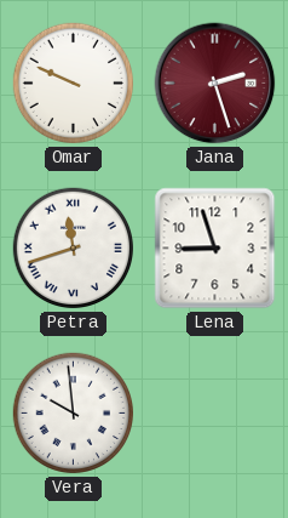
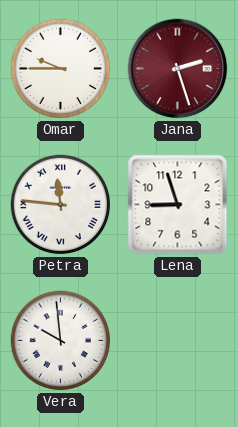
Omar: 9:49 -> 9:45
Petra: 11:42 -> 11:46
